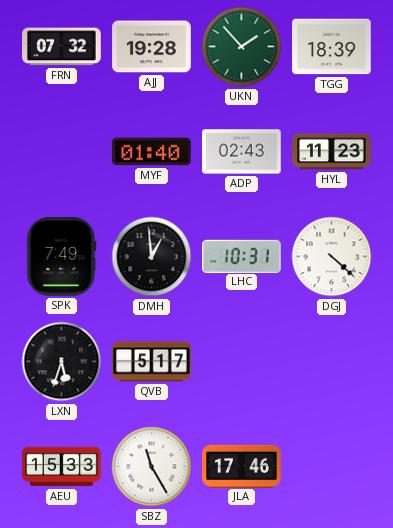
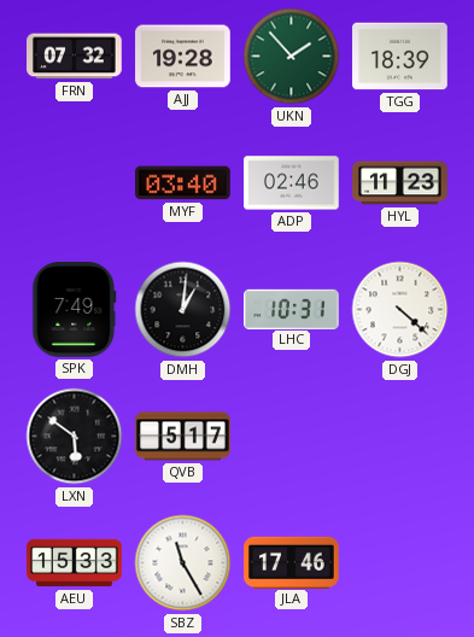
MYF: 01:40 -> 03:40
ADP: 02:43 -> 02:46
DMH: 12:59 -> 1:01
LXN: 5:33 -> 5:51
